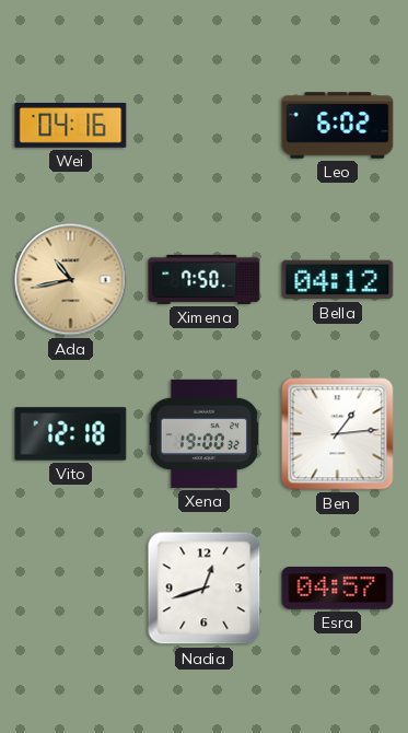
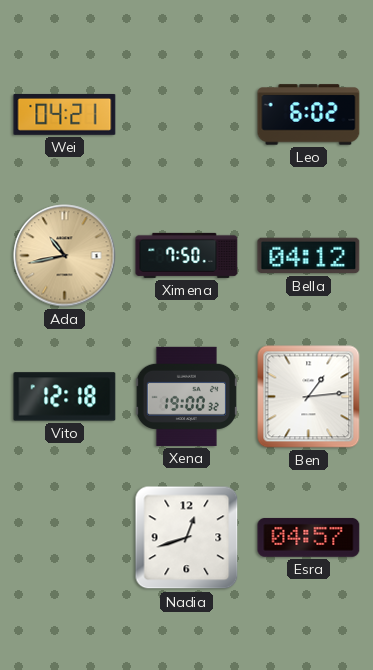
Wei: 04:16 -> 04:21
